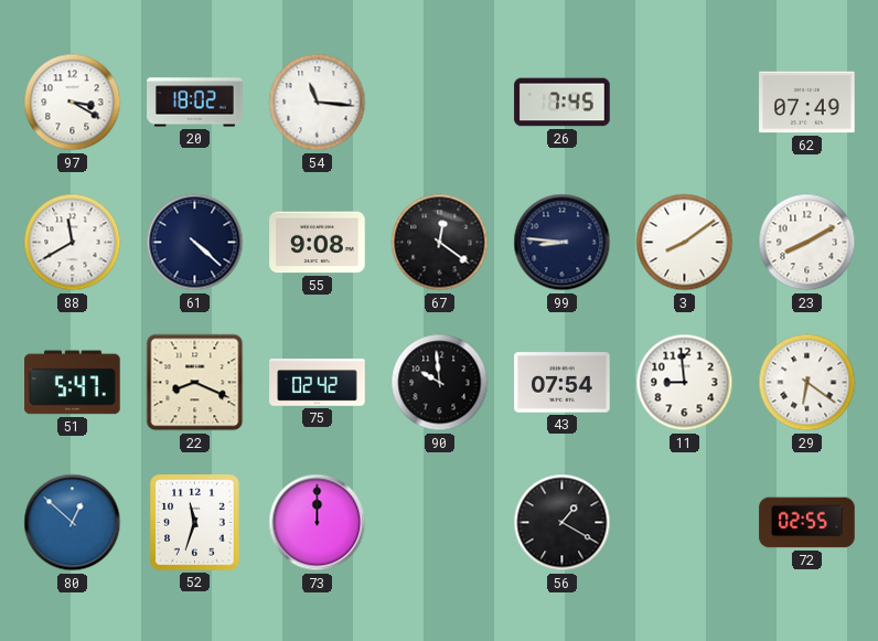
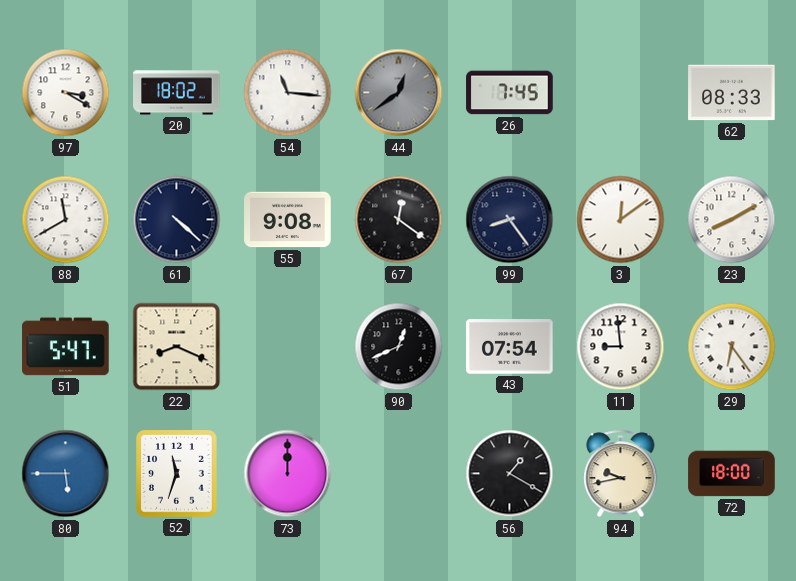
44: none -> 12:39
62: 07:49 -> 08:33
99: 8:46 -> 8:24
3: 8:09 -> 12:09
75: 02:42 -> none
90: 9:59 -> 12:41
29: 6:21 -> 6:24
80: 12:52 -> 5:45
94: none -> 9:43
72: 02:55 -> 18:00
